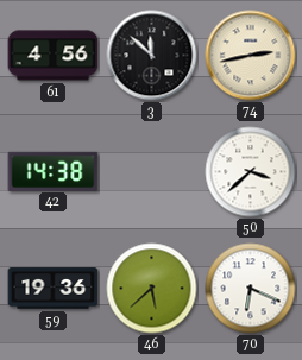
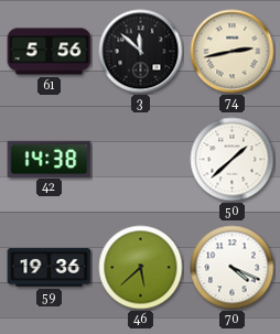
61: 4:56 -> 5:56
50: 3:38 -> 1:38
70: 6:19 -> 4:19
